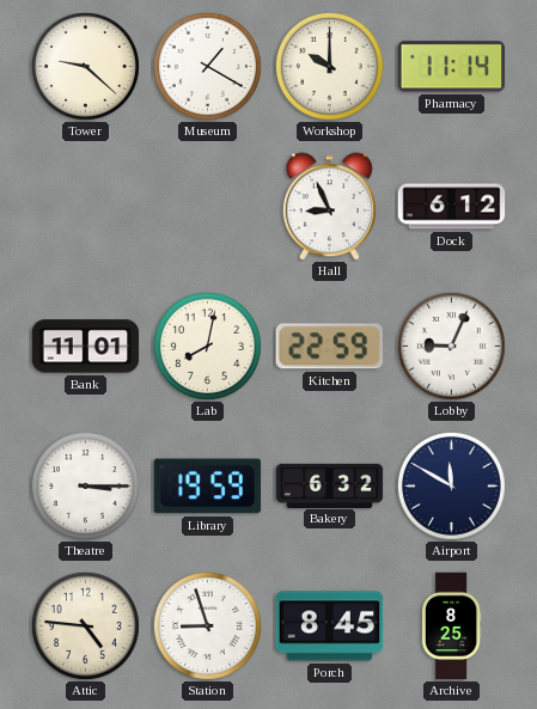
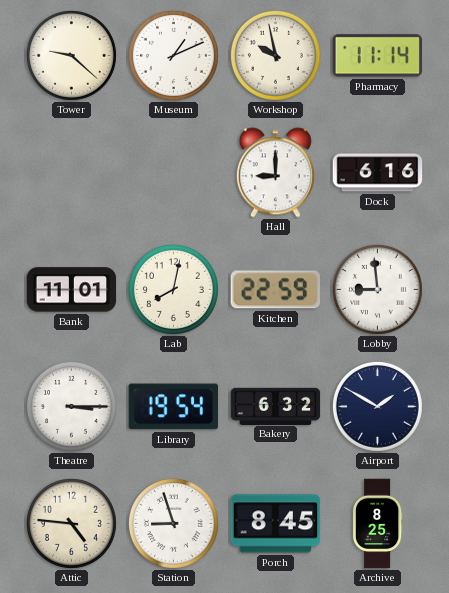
Museum: 1:20 -> 1:11
Workshop: 10:00 -> 9:58
Hall: 8:56 -> 9:00
Dock: 6:12 -> 6:16
Lobby: 9:04 -> 8:59
Library: 19:59 -> 19:54
Airport: 11:50 -> 1:50
